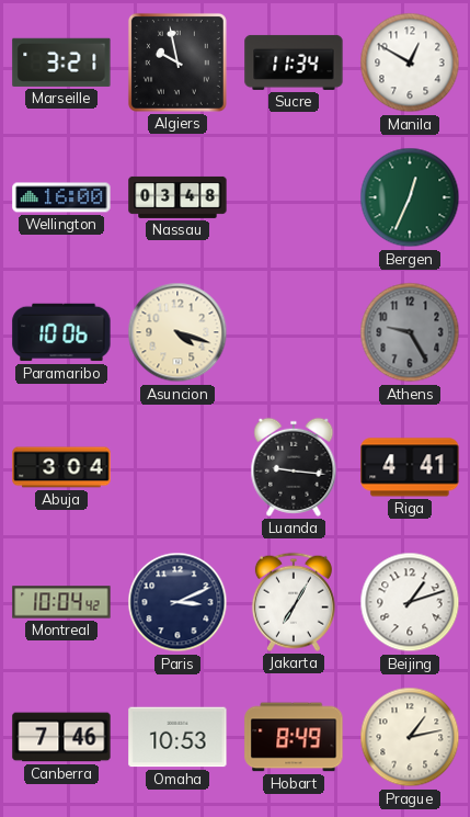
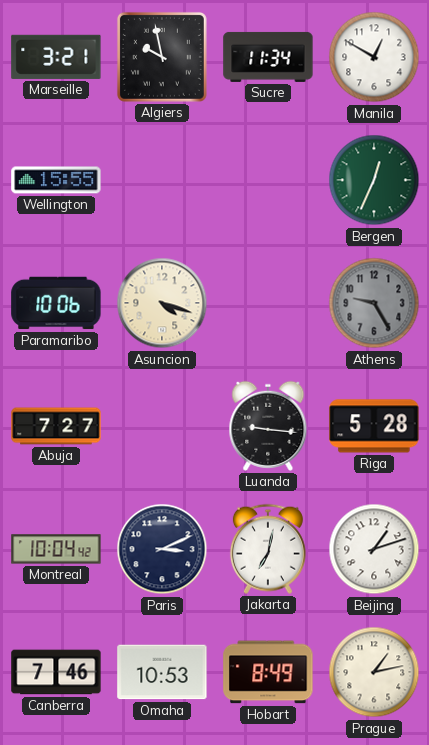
Wellington: 16:00 -> 15:55
Nassau: 03:48 -> none
Abuja: 3:04 -> 7:27
Riga: 4:41 -> 5:28
Jakarta: 7:05 -> 7:02
